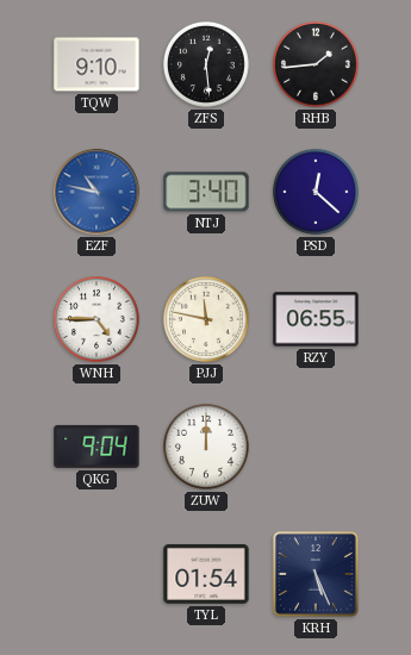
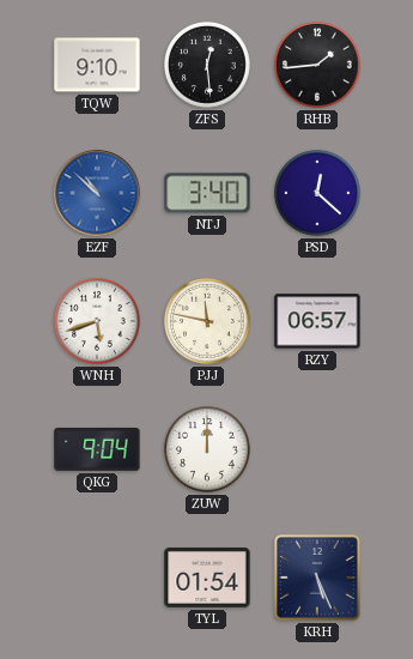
EZF: 10:47 -> 10:52
WNH: 4:45 -> 5:42
RZY: 06:55 -> 06:57
